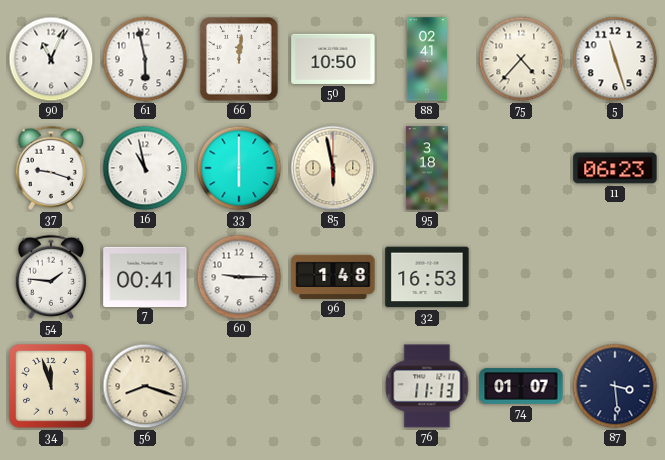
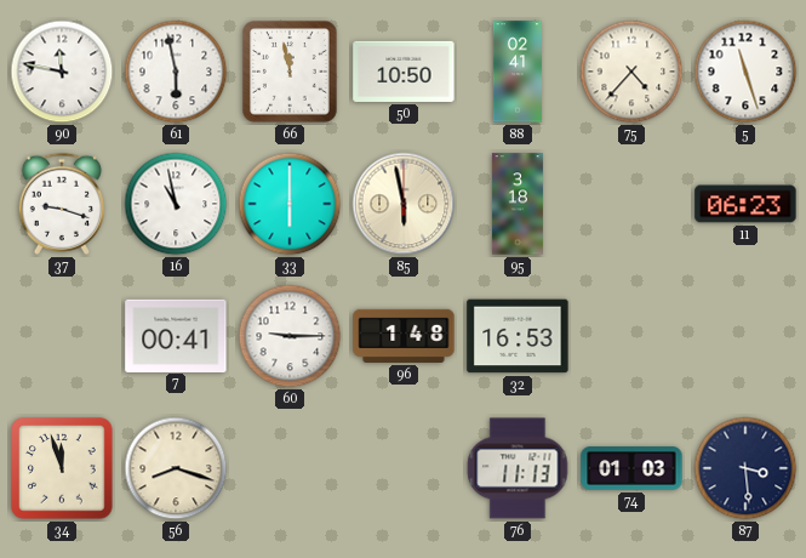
90: 11:04 -> 11:47
66: 12:01 -> 11:58
54: 1:46 -> none
74: 01:07 -> 01:03
